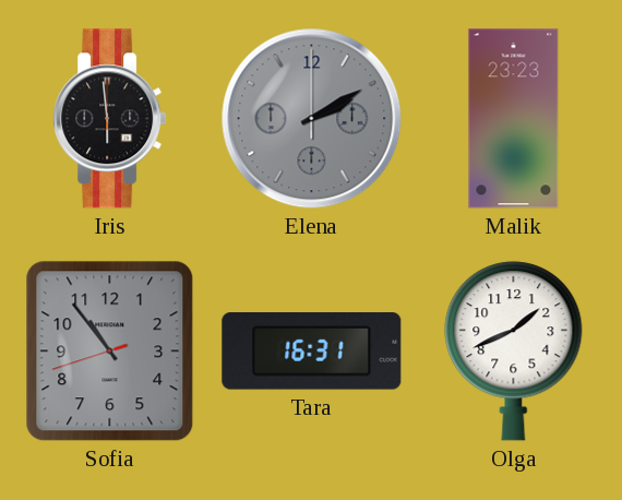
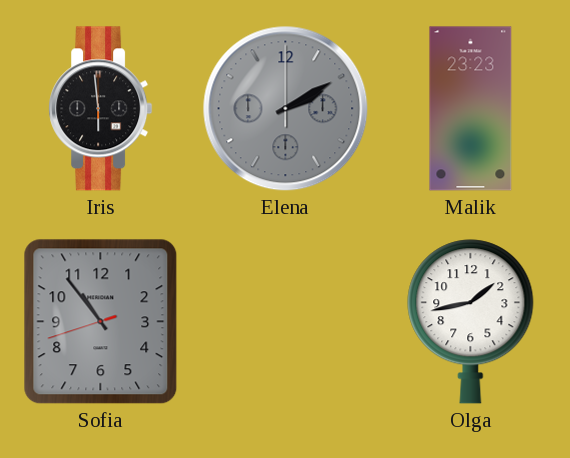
Tara: 16:31 -> none
Olga: 1:41 -> 1:43
